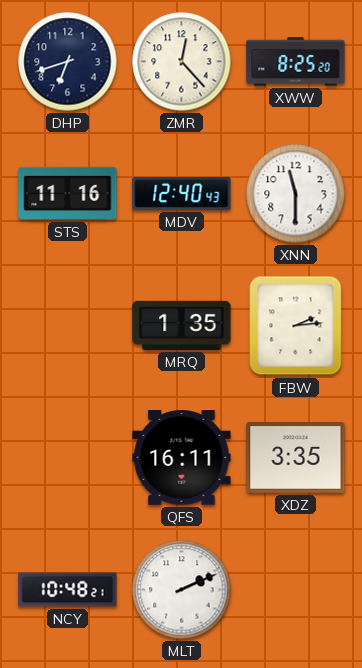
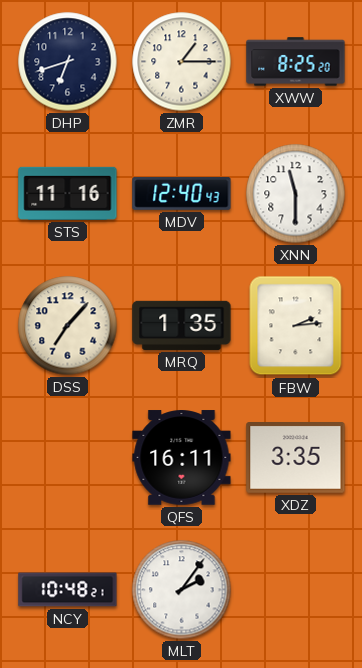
ZMR: 12:23 -> 1:15
DSS: none -> 7:07
MLT: 2:11 -> 2:06
